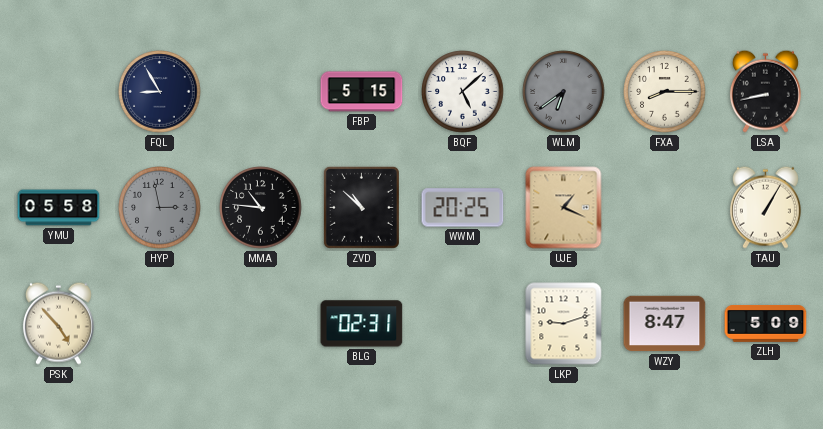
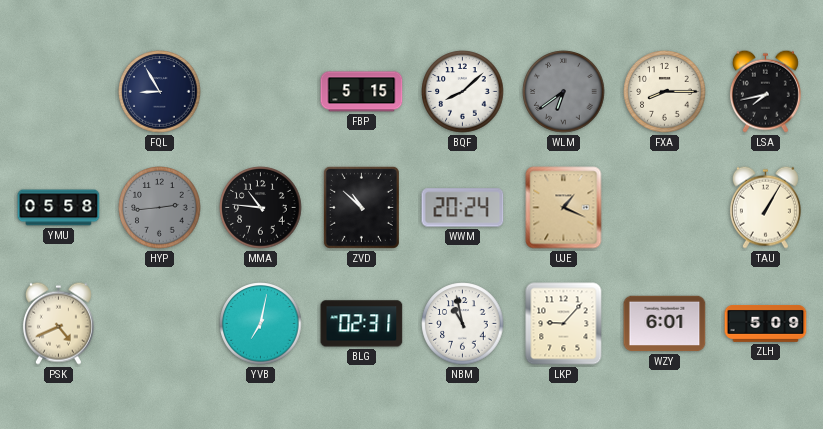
BQF: 5:08 -> 8:08
LSA: 8:43 -> 7:43
HYP: 2:58 -> 2:44
WWM: 20:25 -> 20:24
PSK: 4:53 -> 4:41
YVB: none -> 7:02
NBM: none -> 10:58
LKP: 9:12 -> 9:07
WZY: 8:47 -> 6:01
